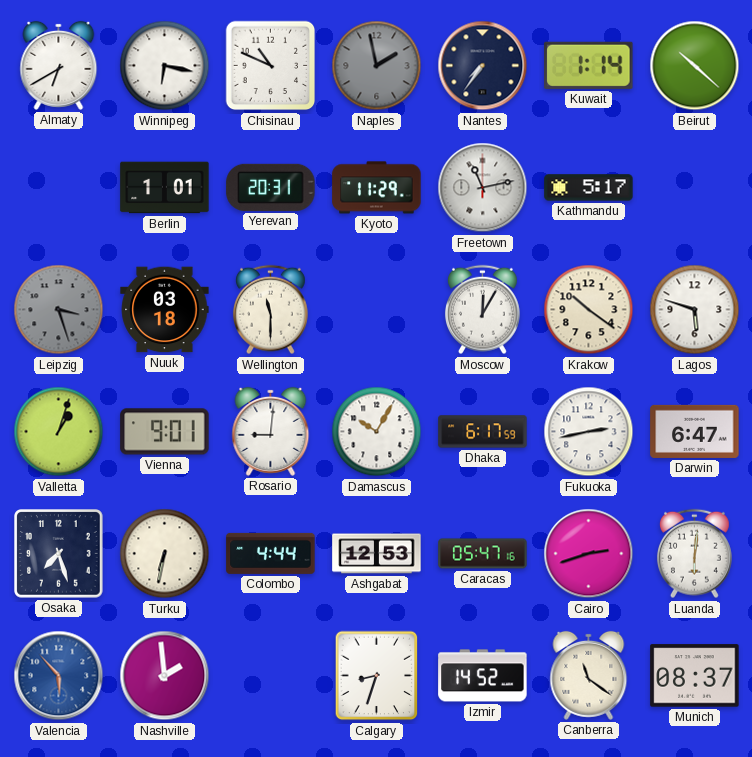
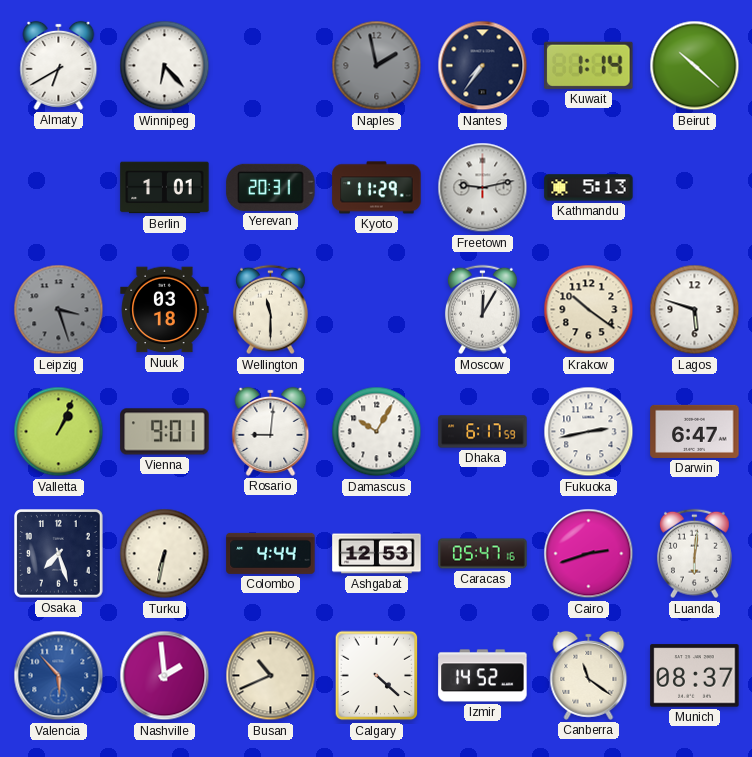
Winnipeg: 6:17 -> 6:23
Chisinau: 10:49 -> none
Freetown: 11:13 -> 9:13
Kathmandu: 5:17 -> 5:13
Valletta: 1:03 -> 1:04
Busan: none -> 10:41
Calgary: 8:33 -> 4:22
